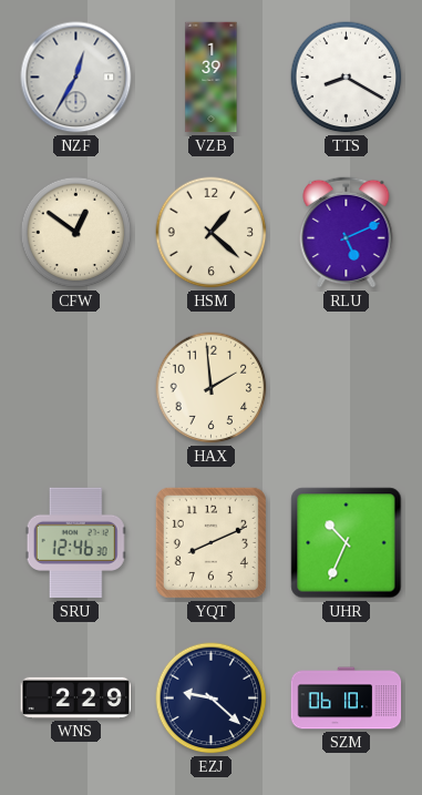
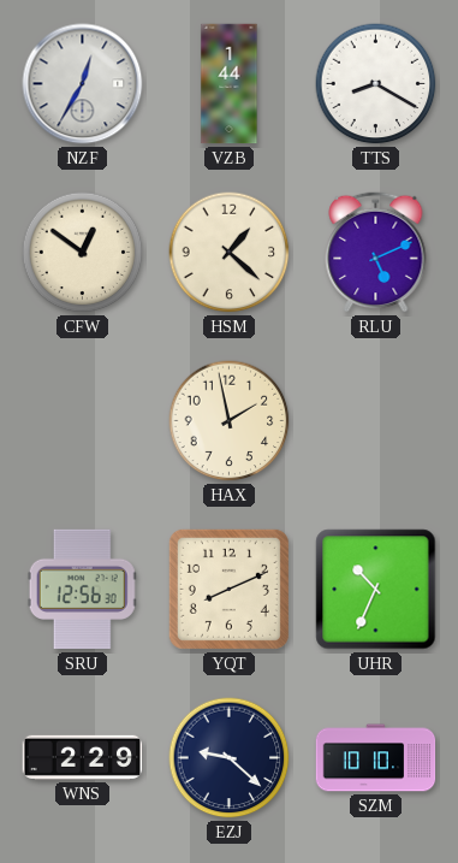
VZB: 1:39 -> 1:44
HAX: 1:59 -> 1:58
SRU: 12:46 -> 12:56
SZM: 06:10 -> 10:10
